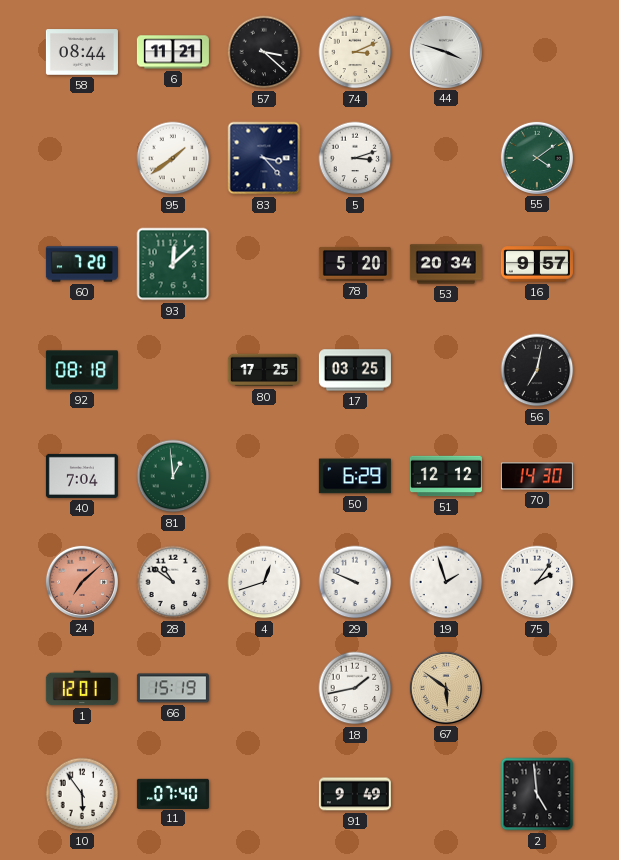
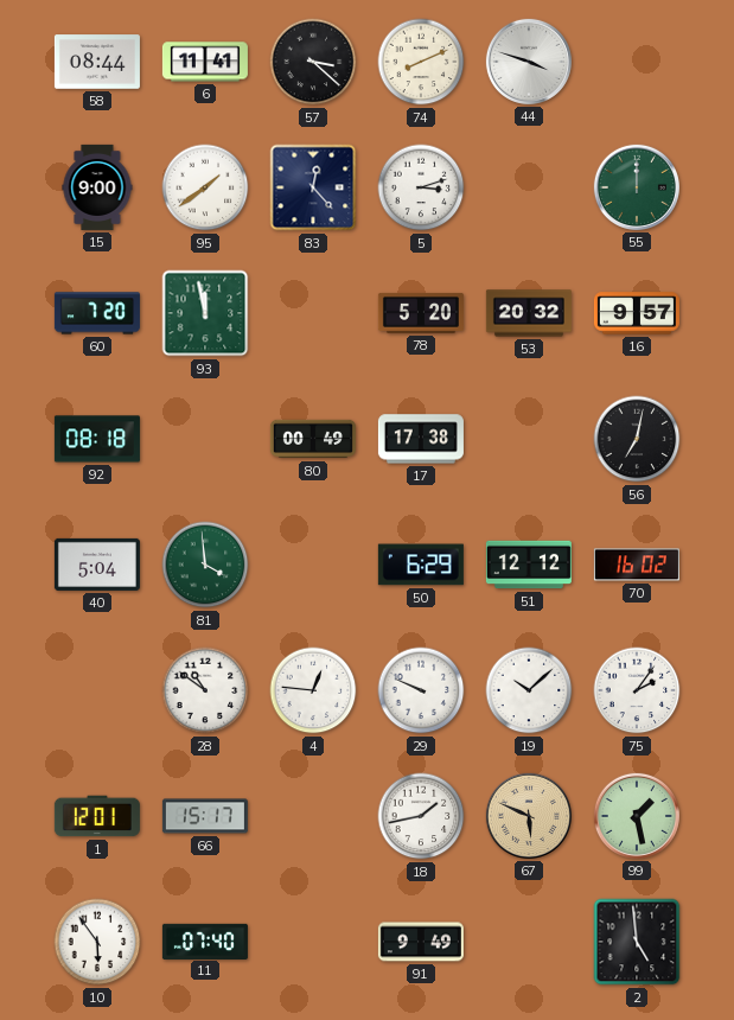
6: 11:21 -> 11:41
74: 3:11 -> 8:11
15: none -> 9:00
83: 3:23 -> 12:23
55: 4:09 -> 12:00
93: 12:08 -> 11:58
53: 20:34 -> 20:32
80: 17:25 -> 00:49
17: 03:25 -> 17:38
40: 7:04 -> 5:04
81: 12:59 -> 3:59
70: 14:30 -> 16:02
24: 7:08 -> none
4: 12:42 -> 12:46
19: 1:57 -> 10:08
66: 15:19 -> 15:17
67: 5:51 -> 5:49
99: none -> 1:28
